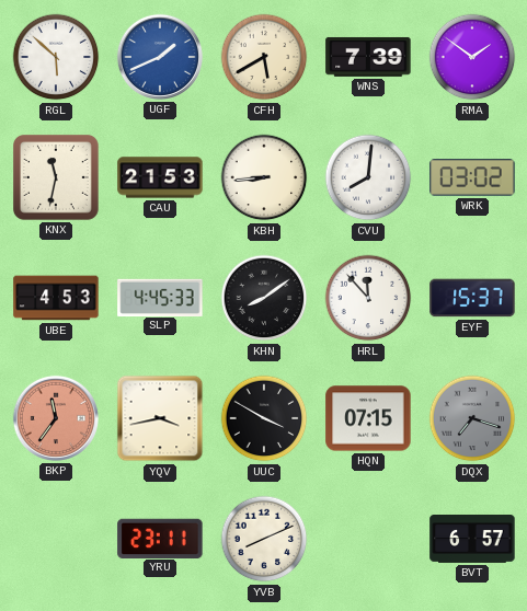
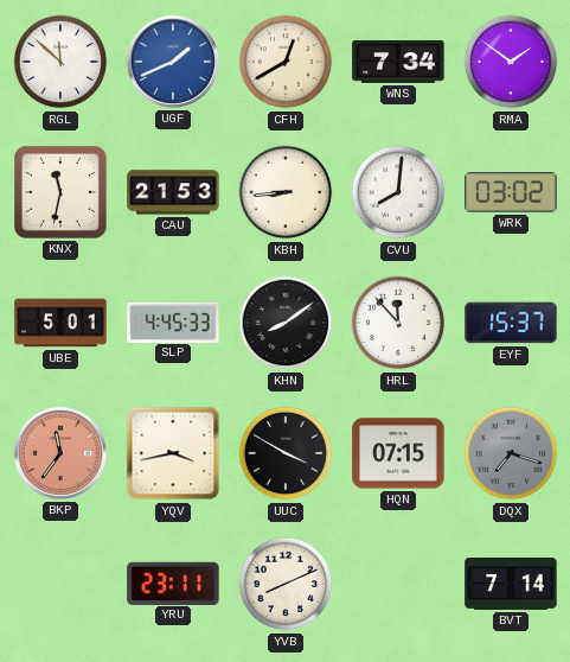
RGL: 5:52 -> 11:52
CFH: 5:40 -> 12:40
WNS: 7:39 -> 7:34
UBE: 4:53 -> 5:01
BVT: 6:57 -> 7:14
